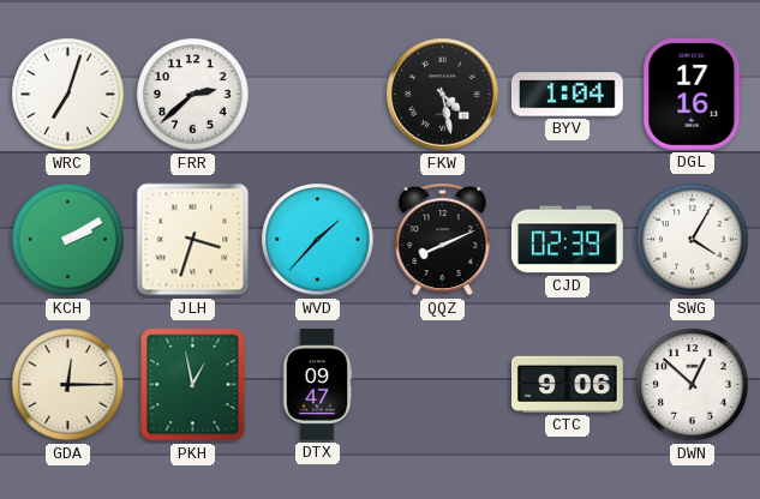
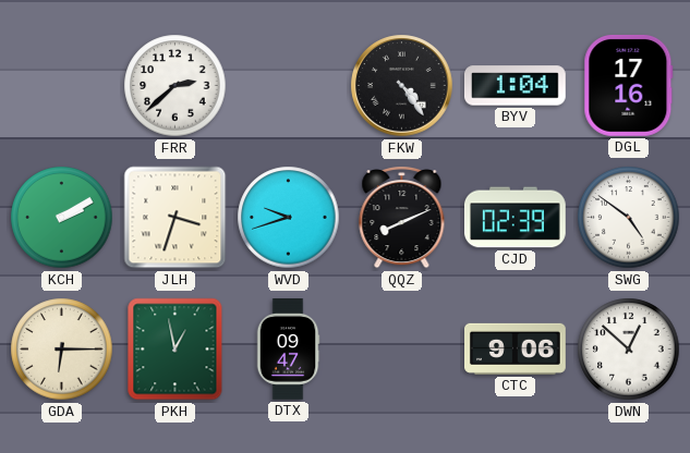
WRC: 7:03 -> none
FKW: 4:28 -> 4:24
WVD: 1:37 -> 9:42
SWG: 4:05 -> 4:51
GDA: 12:15 -> 6:15
